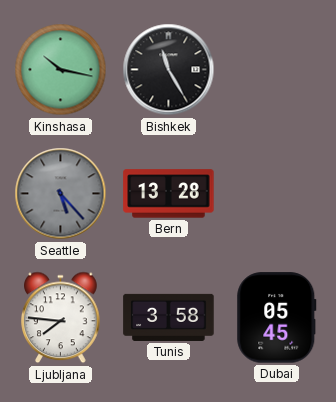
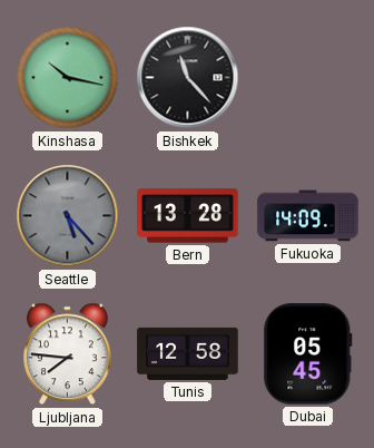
Bishkek: 11:25 -> 11:23
Fukuoka: none -> 14:09
Tunis: 3:58 -> 12:58
